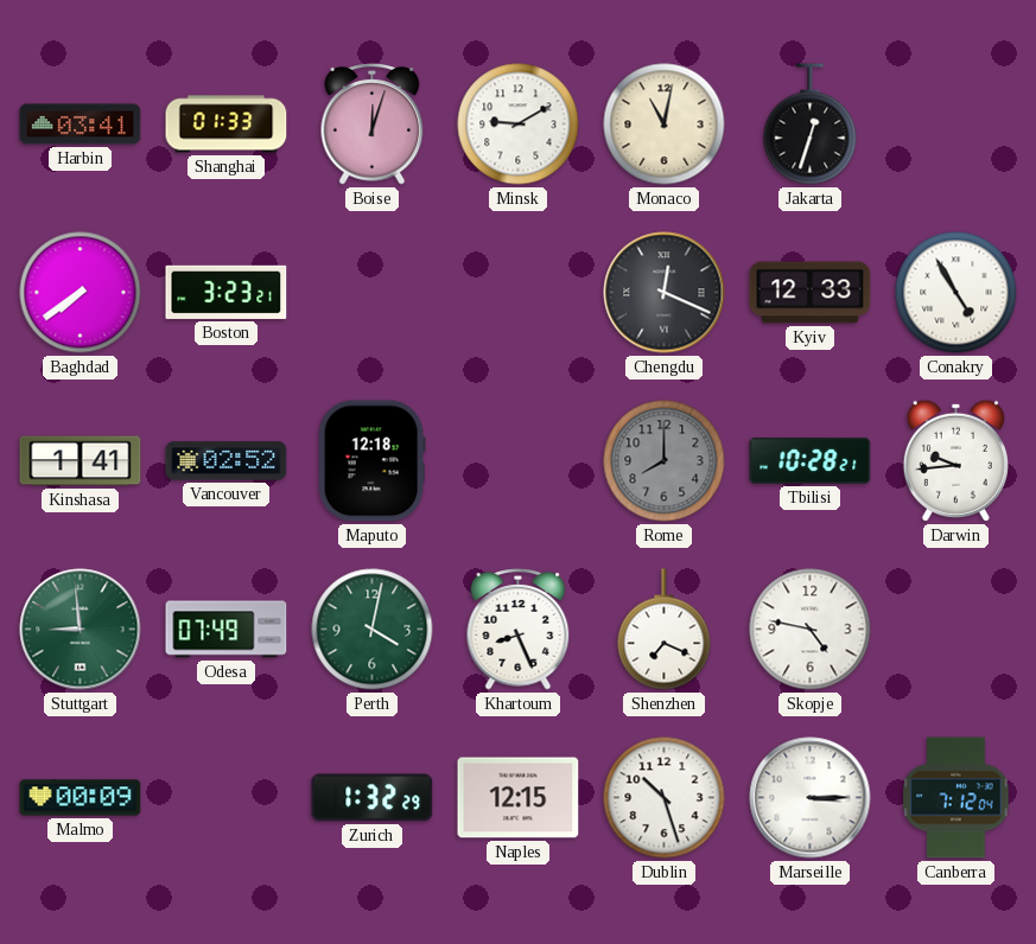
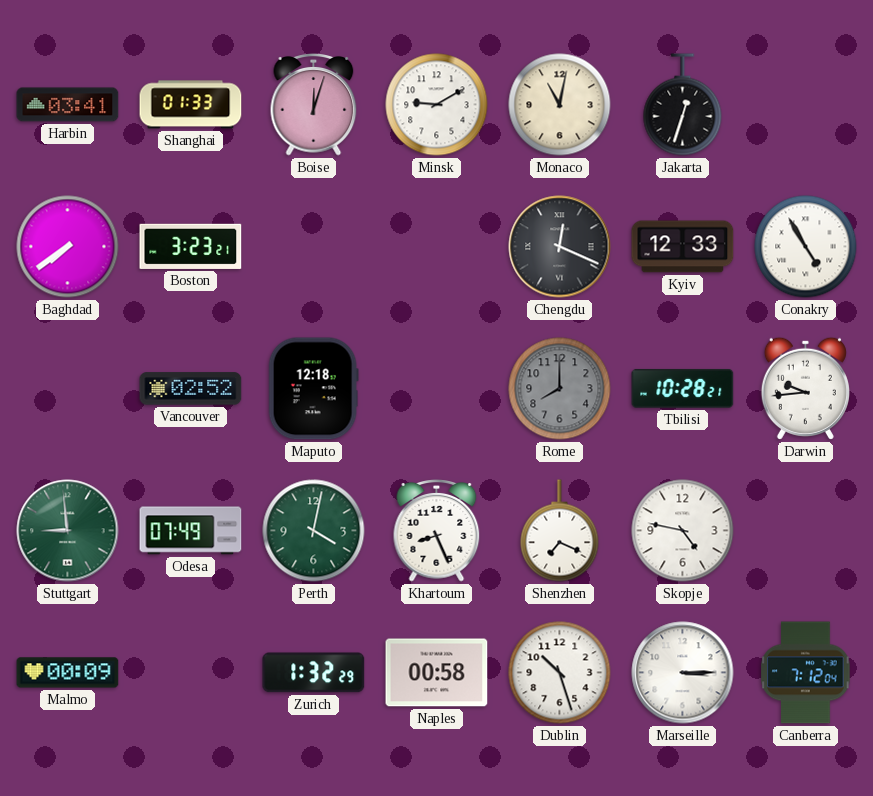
Kinshasa: 1:41 -> none
Naples: 12:15 -> 00:58
